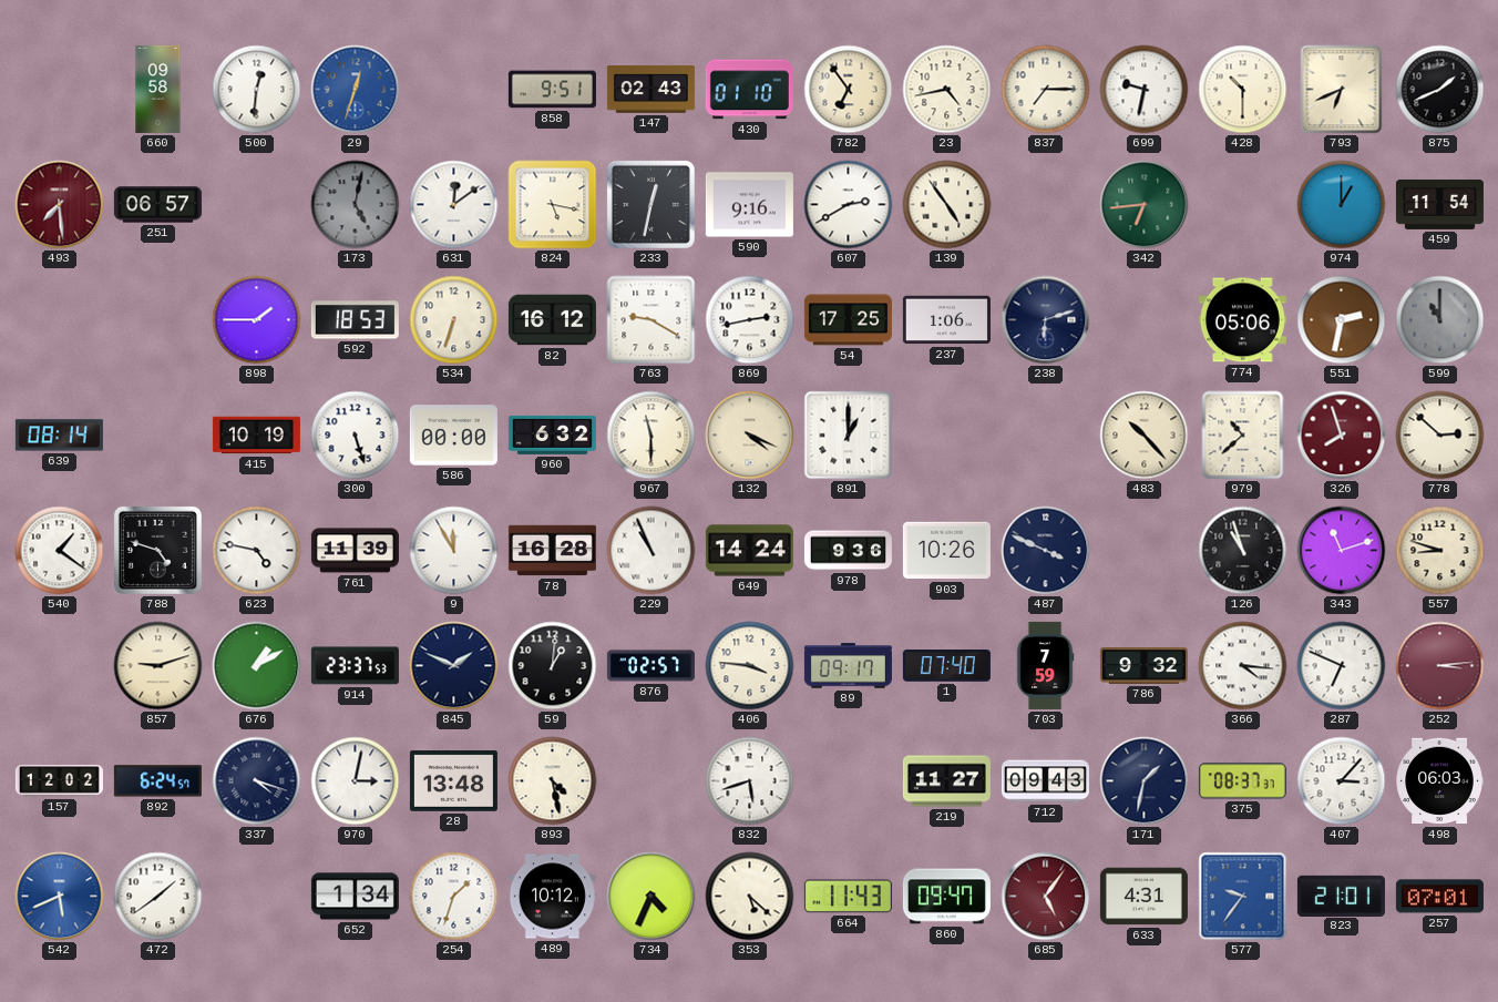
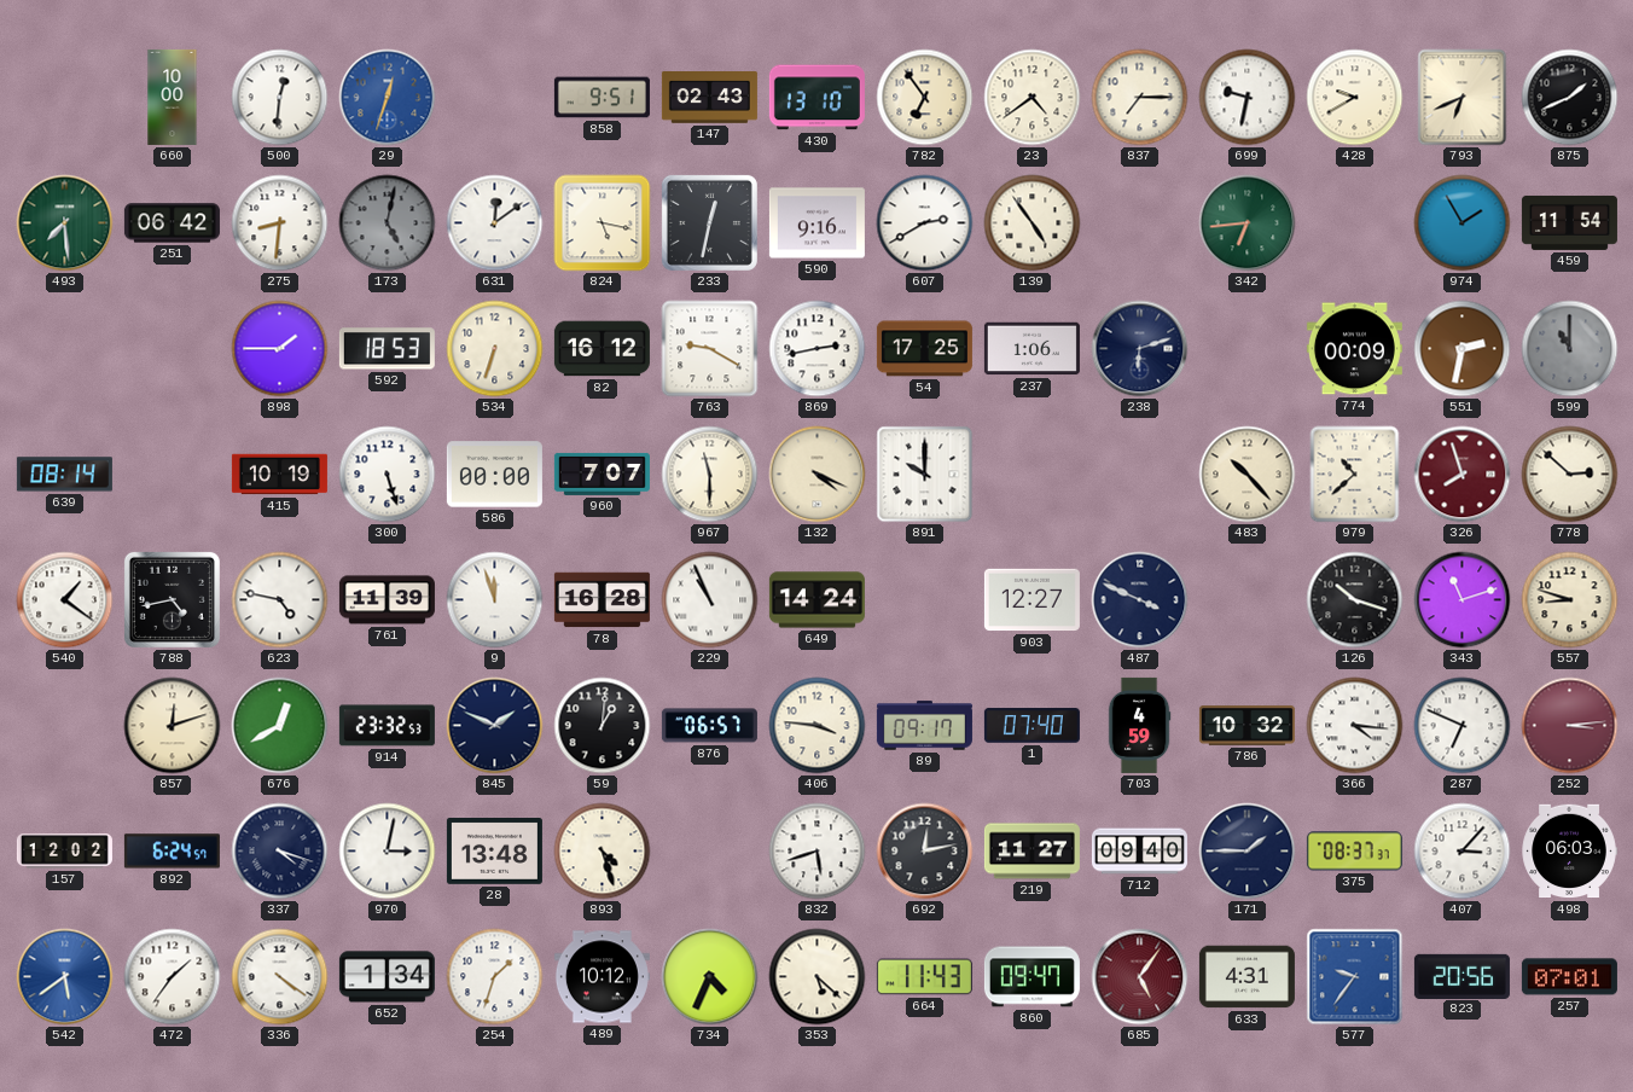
660: 09:58 -> 10:00
430: 01:10 -> 13:10
23: 4:43 -> 4:39
428: 10:30 -> 9:40
493 dial: burgundy -> green
251: 06:57 -> 06:42
275: none -> 8:31
974: 1:00 -> 1:55
774: 05:06 -> 00:09
960: 6:32 -> 7:07
891: 1:00 -> 10:00
788: 4:48 -> 4:43
9: 11:55 -> 11:57
978: 9:36 -> none
903: 10:26 -> 12:27
126: 10:57 -> 10:18
857: 9:12 -> 12:12
676: 1:10 -> 12:40
914: 23:37 -> 23:32
876: 02:57 -> 06:57
703: 7:59 -> 4:59
786: 9:32 -> 10:32
893: 4:28 -> 4:27
692: none -> 12:13
712: 09:43 -> 09:40
171: 1:32 -> 1:45
542: 5:41 -> 5:39
472: 1:39 -> 1:36
336: none -> 4:21
823: 21:01 -> 20:56
